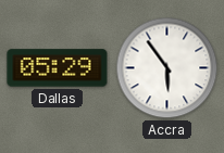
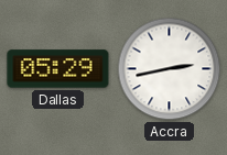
Accra: 5:54 -> 2:43
